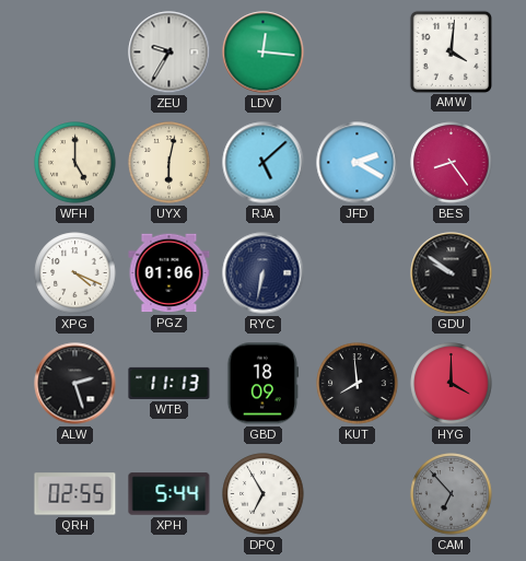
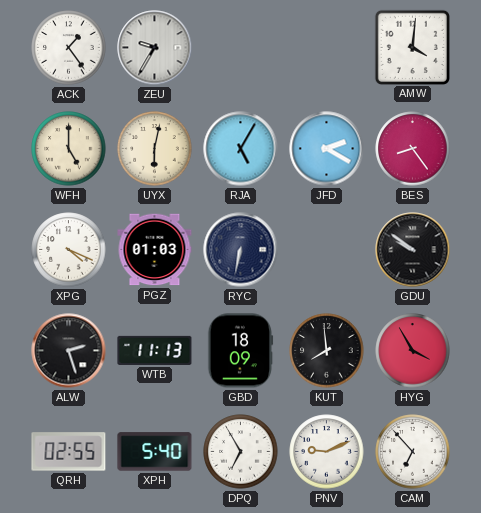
ACK: none -> 1:24
LDV: 12:16 -> none
RJA: 5:08 -> 5:05
PGZ: 01:06 -> 01:03
HYG: 4:00 -> 3:55
XPH: 5:44 -> 5:40
PNV: none -> 9:11
CAM dial: grey -> white
